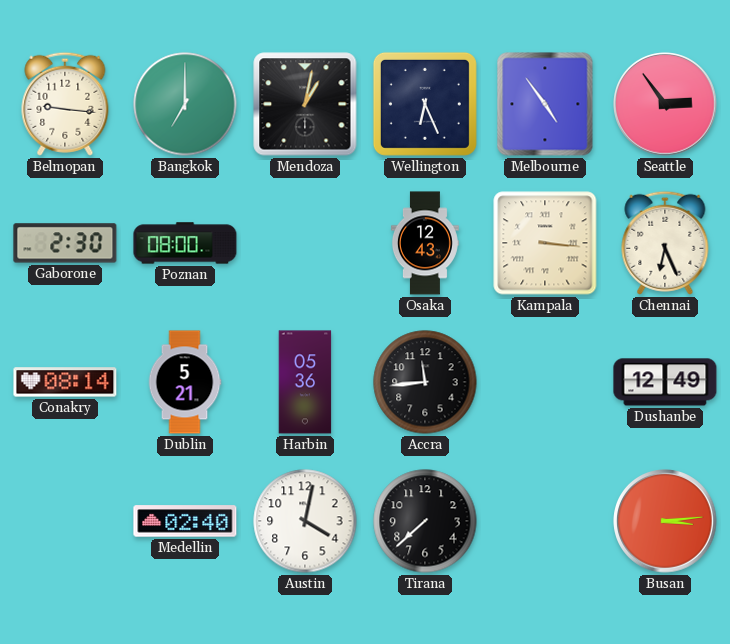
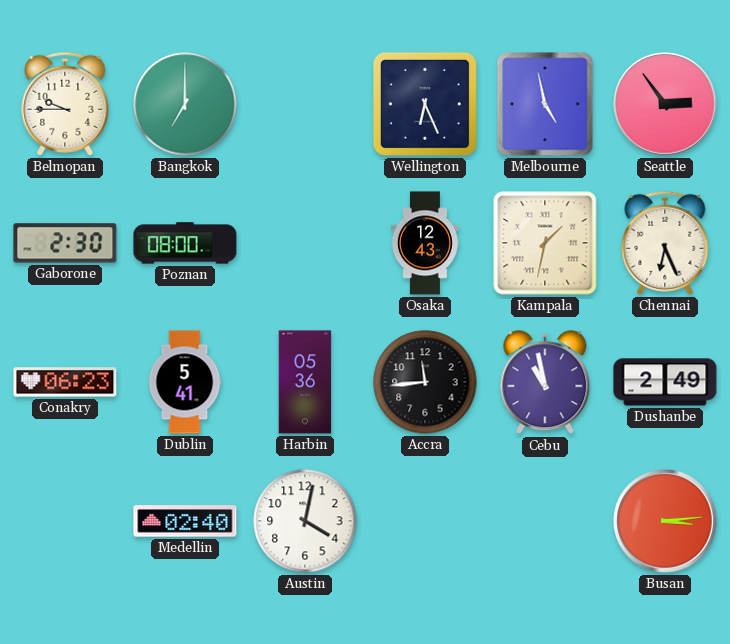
Belmopan: 9:16 -> 9:45
Mendoza: 1:02 -> none
Melbourne: 4:54 -> 4:58
Kampala: 3:16 -> 1:32
Conakry: 08:14 -> 06:23
Dublin: 5:21 -> 5:41
Cebu: none -> 10:58
Dushanbe: 12:49 -> 2:49
Tirana: 7:38 -> none
